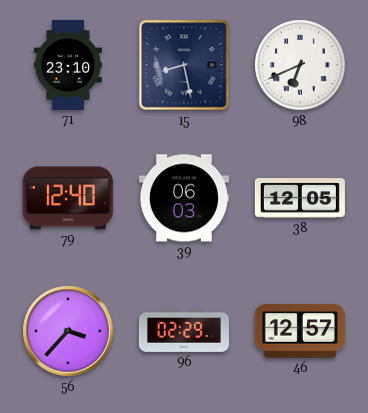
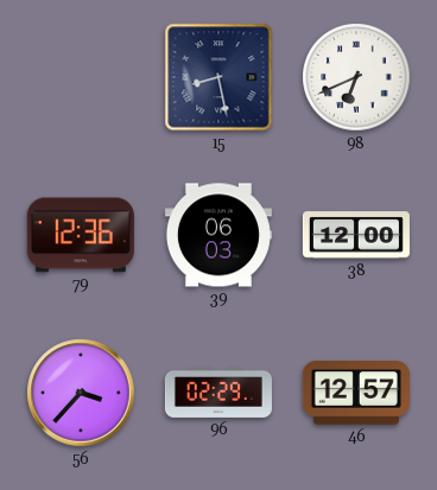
71: 23:10 -> none
79: 12:40 -> 12:36
38: 12:05 -> 12:00
